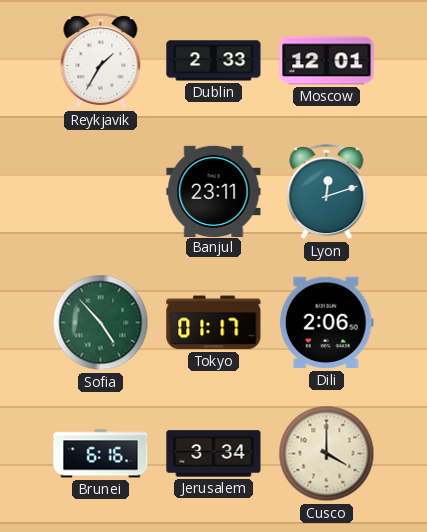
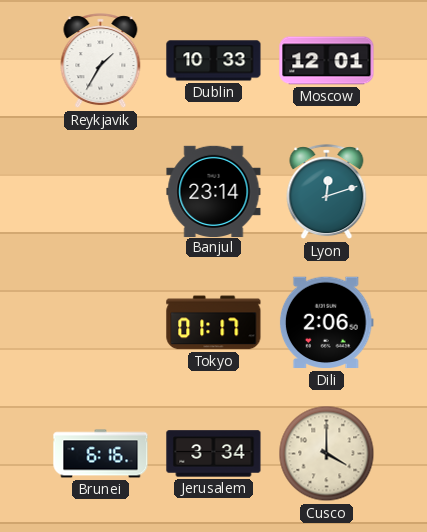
Dublin: 2:33 -> 10:33
Banjul: 23:11 -> 23:14
Sofia: 4:53 -> none
